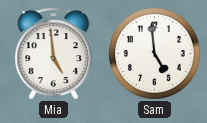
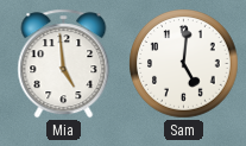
Sam: 4:59 -> 5:01
